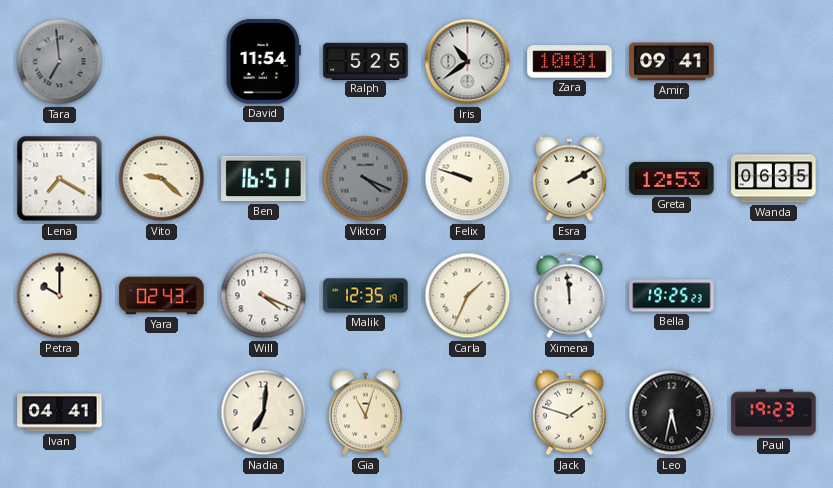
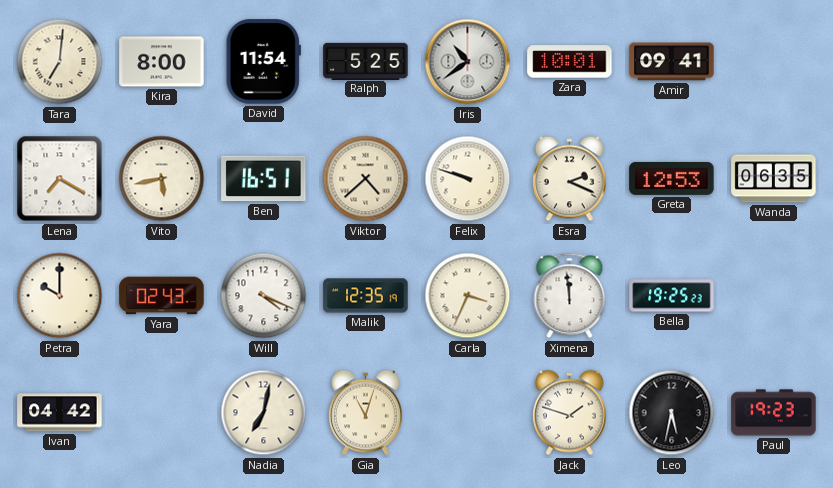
Tara: 6:59 -> 7:01
Tara dial: grey -> cream
Kira: none -> 8:00
Vito: 9:22 -> 5:43
Viktor: 4:19 -> 4:38
Viktor dial: grey -> cream
Esra: 2:10 -> 2:19
Carla: 1:34 -> 3:34
Ivan: 04:41 -> 04:42
Nadia: 7:01 -> 7:02
